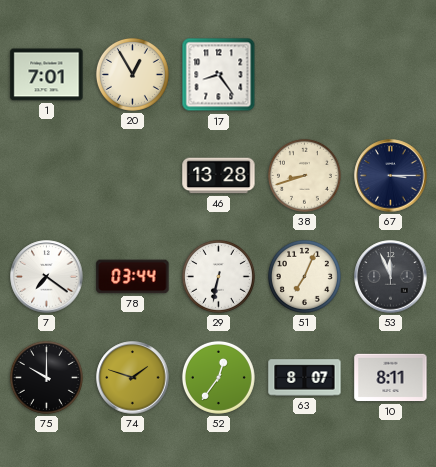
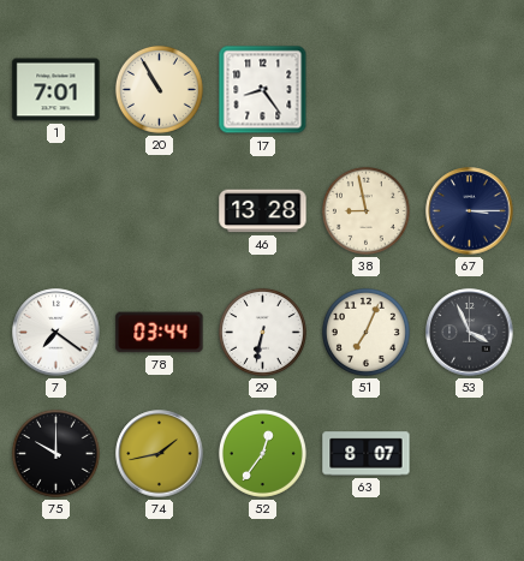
20: 12:55 -> 10:55
38: 8:42 -> 8:58
53: 11:56 -> 3:56
74: 1:48 -> 1:43
10: 8:11 -> none
